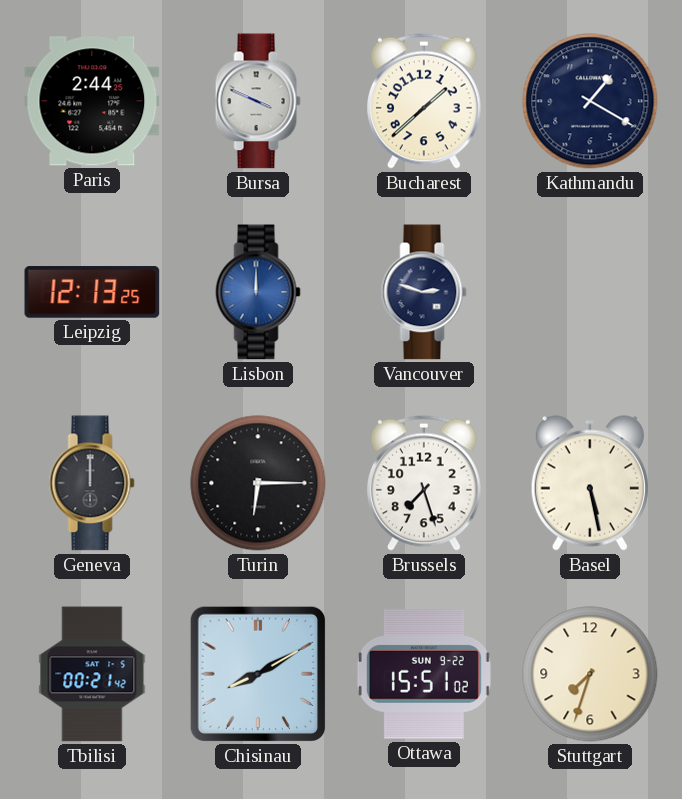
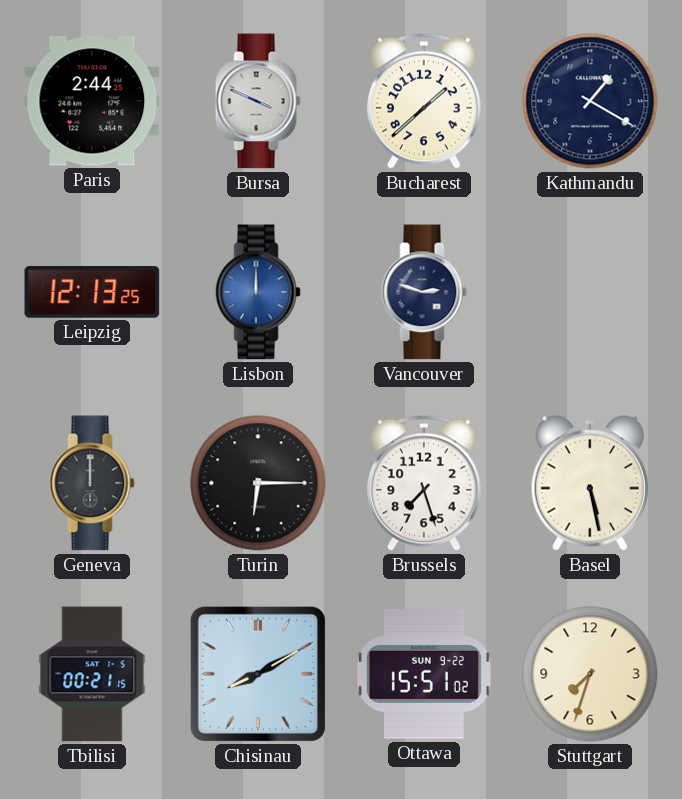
Tbilisi: 00:21:42 -> 00:21:15
